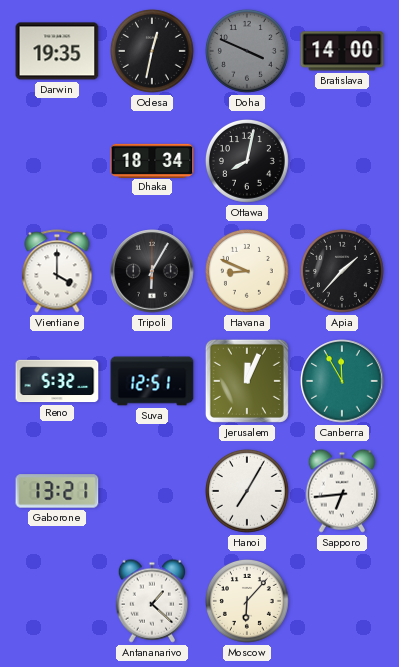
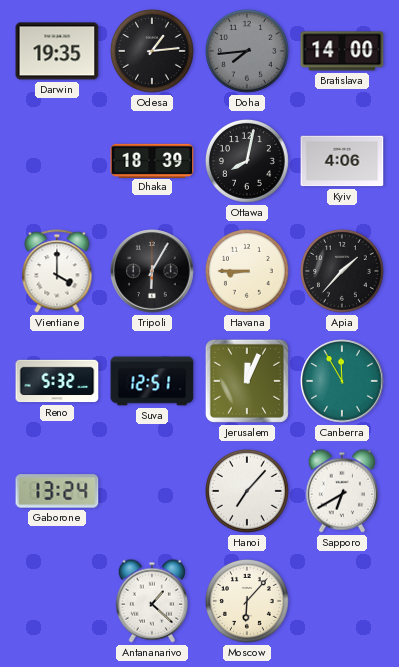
Odesa: 12:32 -> 1:14
Doha: 3:49 -> 7:44
Dhaka: 18:34 -> 18:39
Kyiv: none -> 4:06
Havana: 8:49 -> 8:45
Gaborone: 13:21 -> 13:24
Hanoi: 7:05 -> 7:07
Sapporo: 6:44 -> 6:40
